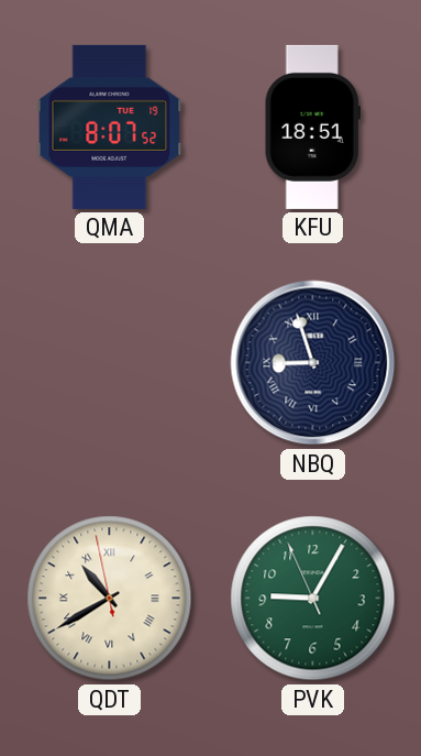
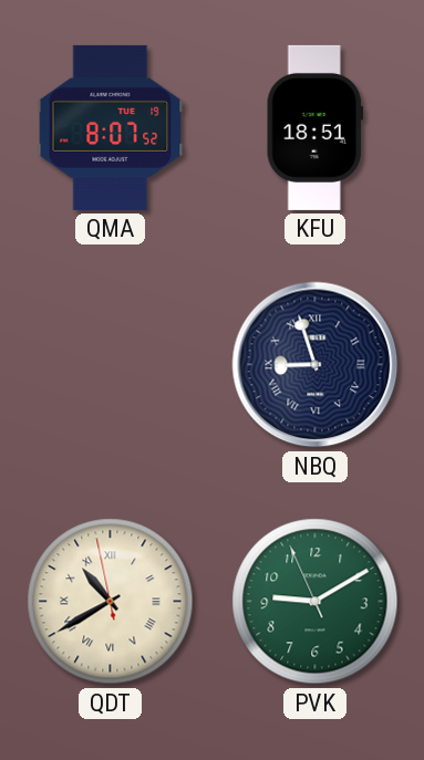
PVK: 9:04 -> 9:09
